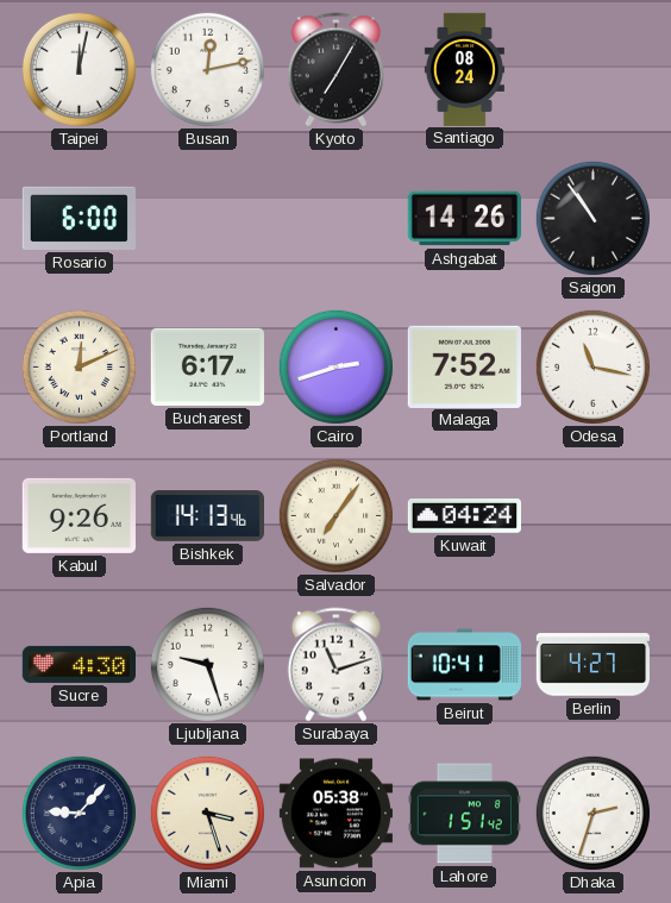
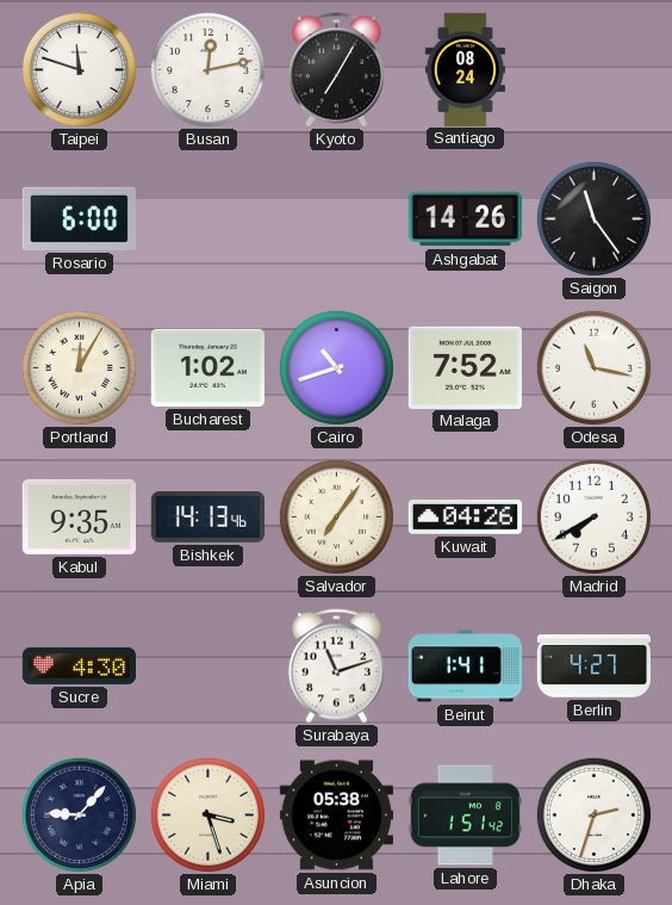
Taipei: 12:02 -> 11:48
Saigon: 10:54 -> 11:24
Portland: 12:11 -> 12:05
Bucharest: 6:17 -> 1:02
Cairo: 2:42 -> 10:42
Kabul: 9:26 -> 9:35
Kuwait: 04:24 -> 04:26
Madrid: none -> 7:40
Ljubljana: 9:27 -> none
Beirut: 10:41 -> 1:41
